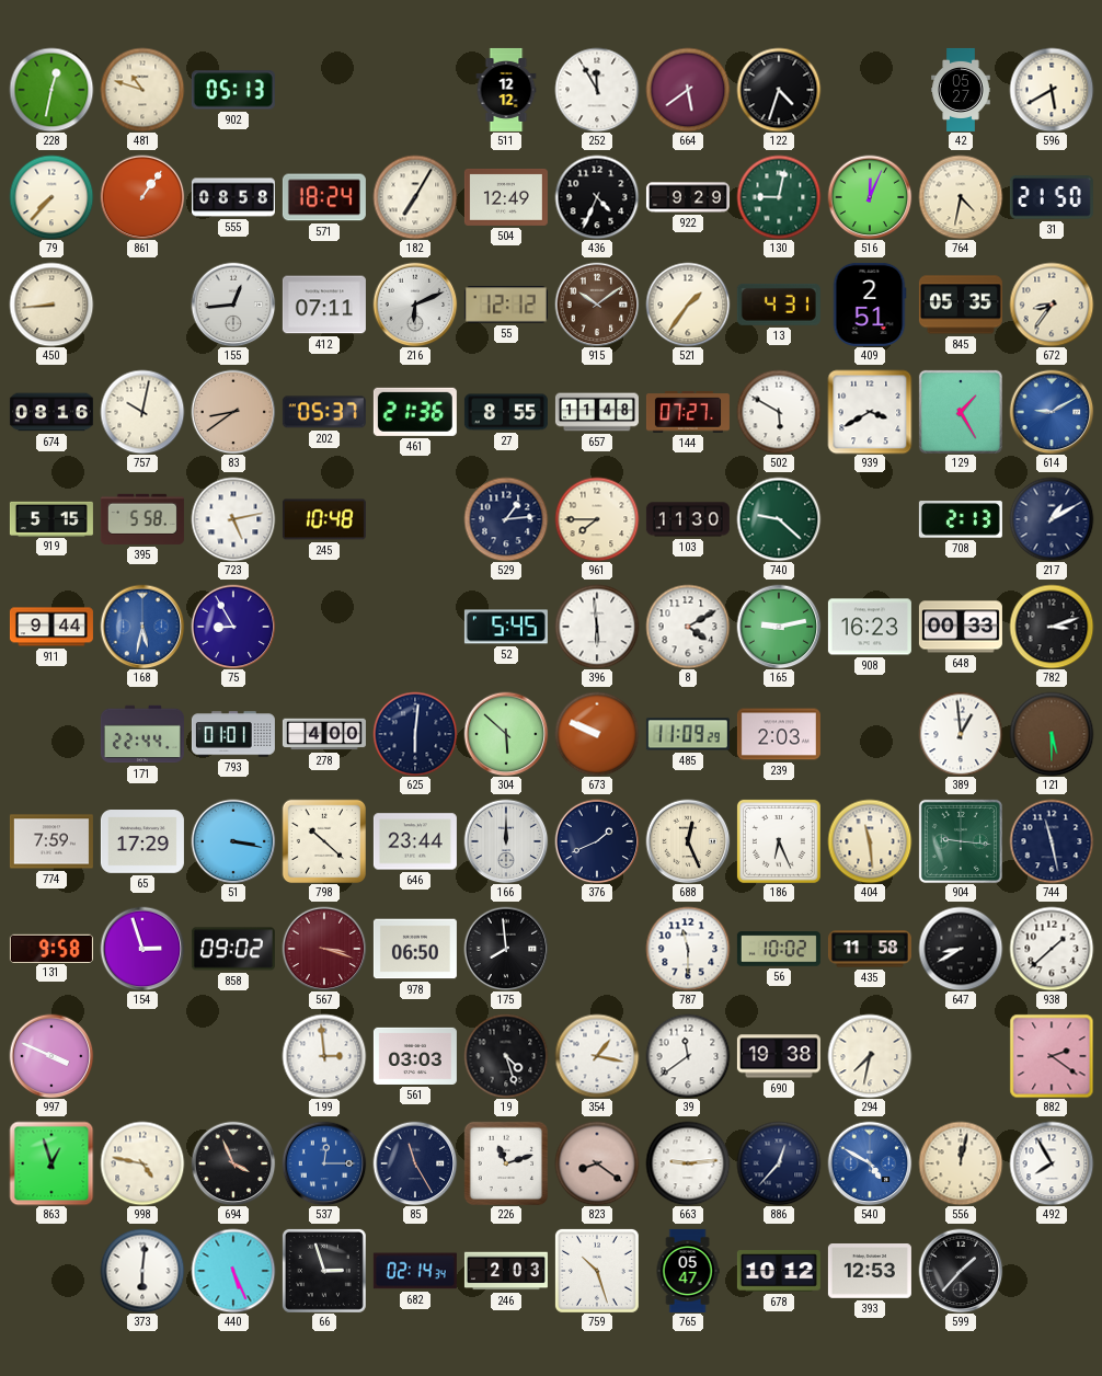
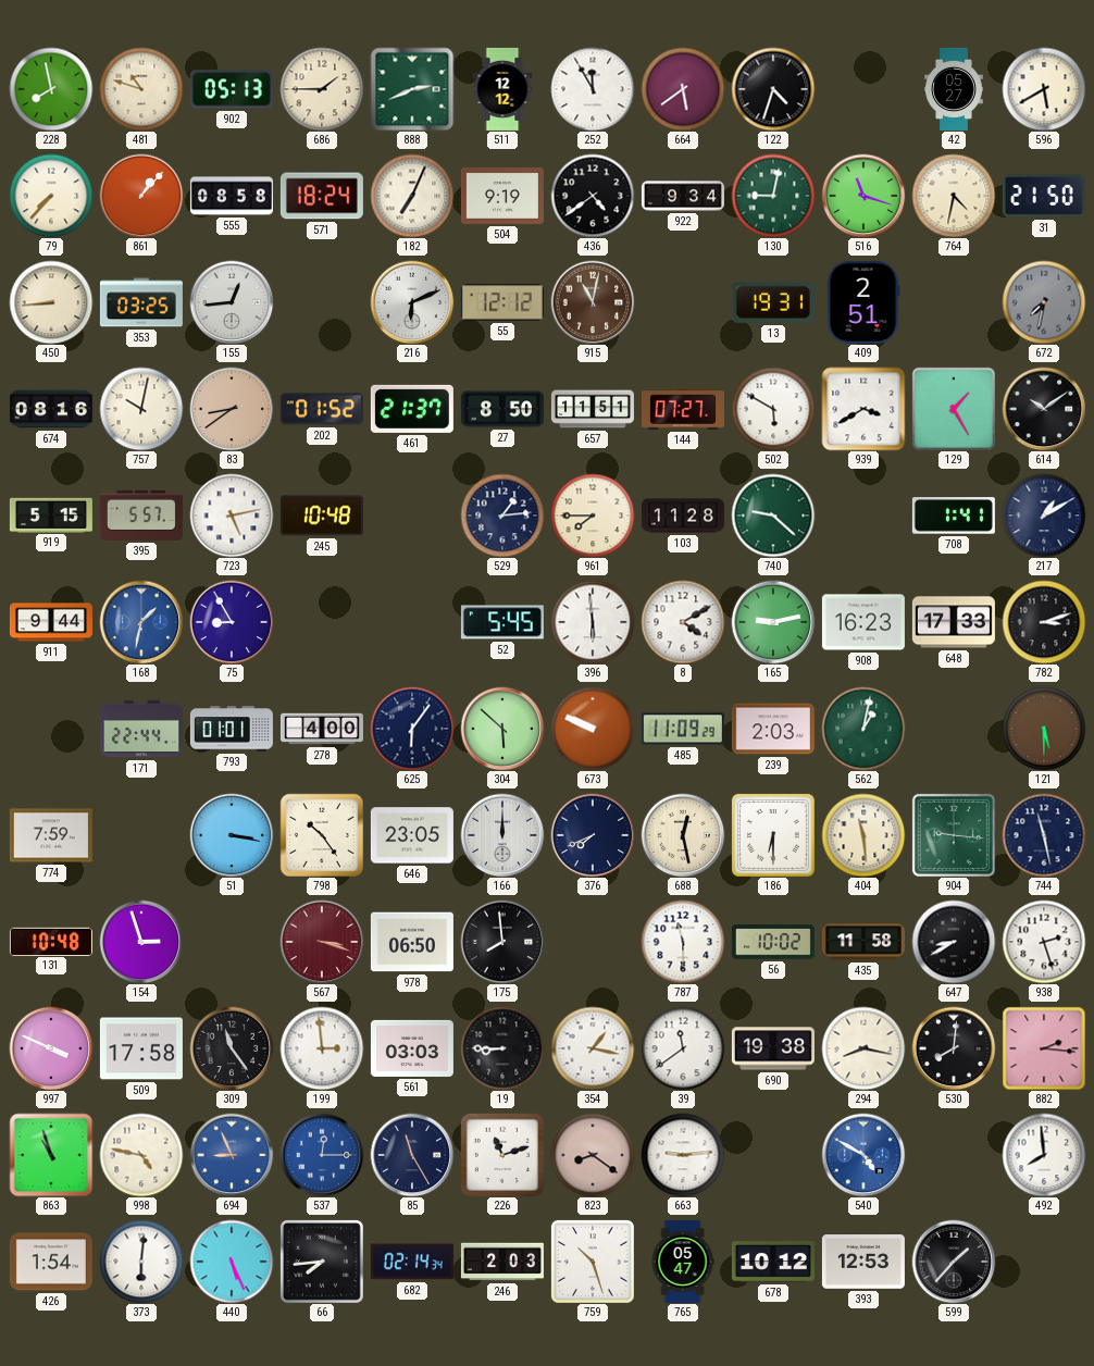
228: 12:32 -> 7:58
686: none -> 1:45
888: none -> 2:41
861: 1:06 -> 1:07
182: 7:05 -> 7:04
504: 12:49 -> 9:19
436: 4:34 -> 4:39
922: 9:29 -> 9:34
516: 12:04 -> 11:18
353: none -> 03:25
412: 07:11 -> none
915: 10:09 -> 11:02
521: 1:36 -> none
13: 4:31 -> 19:31
845: 05:35 -> none
672: 8:36 -> 7:32
672 dial: cream -> grey
202: 05:37 -> 01:52
461: 21:36 -> 21:37
27: 8:55 -> 8:50
657: 11:48 -> 11:51
614: 9:10 -> 10:09
614 dial: blue -> black
395: 5:58 -> 5:57
103: 11:30 -> 11:28
708: 2:13 -> 1:41
168: 5:32 -> 1:32
648: 00:33 -> 17:33
625: 6:01 -> 6:06
562: none -> 1:02
389: 12:59 -> none
65: 17:29 -> none
798: 10:22 -> 10:24
646: 23:44 -> 23:05
376: 1:41 -> 7:41
688: 12:26 -> 12:28
186: 6:26 -> 6:30
131: 9:58 -> 10:48
858: 09:02 -> none
938: 1:38 -> 2:27
509: none -> 17:58
309: none -> 11:24
19: 4:27 -> 8:45
294: 7:32 -> 8:17
530: none -> 8:01
882: 2:21 -> 2:16
863: 12:57 -> 10:57
694: 3:56 -> 8:56
694 dial: black -> blue
886: 12:37 -> none
556: 12:02 -> none
492: 7:55 -> 7:59
426: none -> 1:54
66: 2:57 -> 7:44
